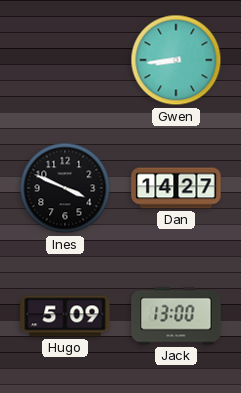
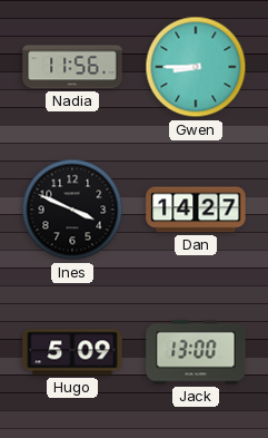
Nadia: none -> 11:56
Gwen: 8:44 -> 8:45
